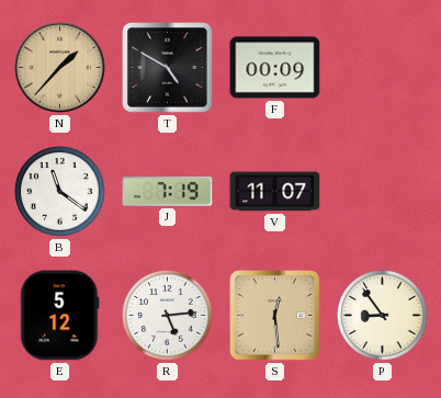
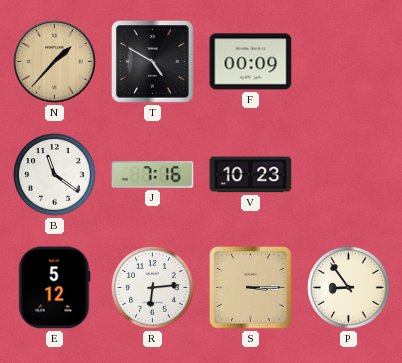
J: 7:19 -> 7:16
V: 11:07 -> 10:23
R: 5:14 -> 6:14
S: 12:29 -> 3:15
